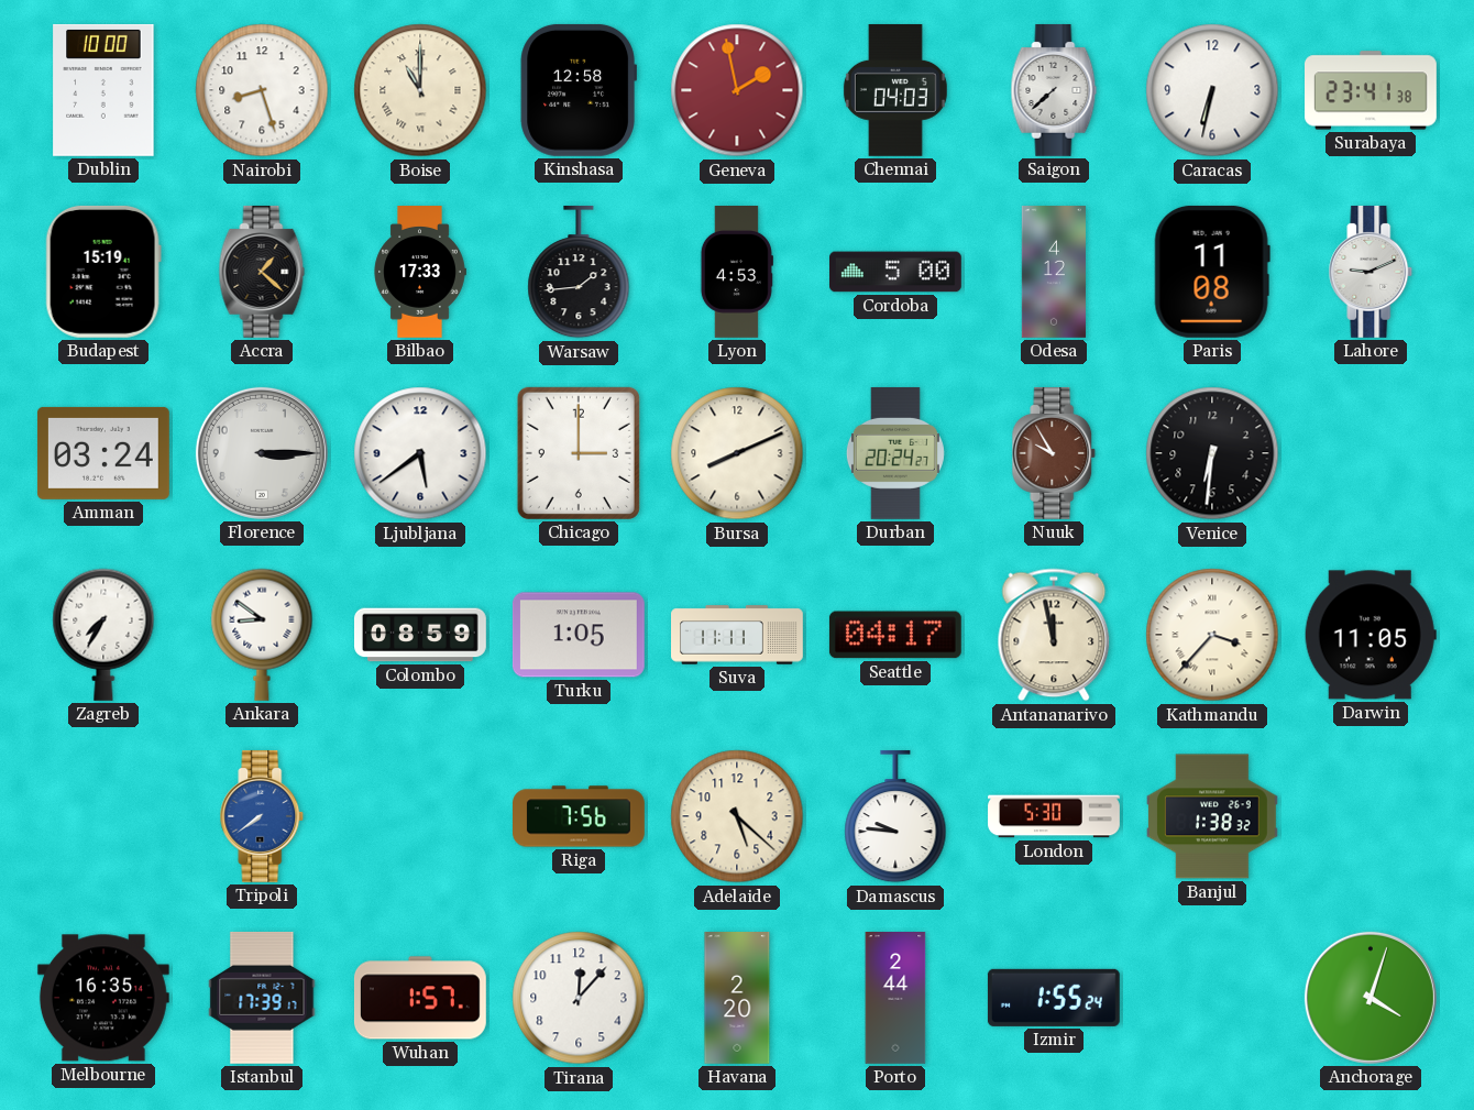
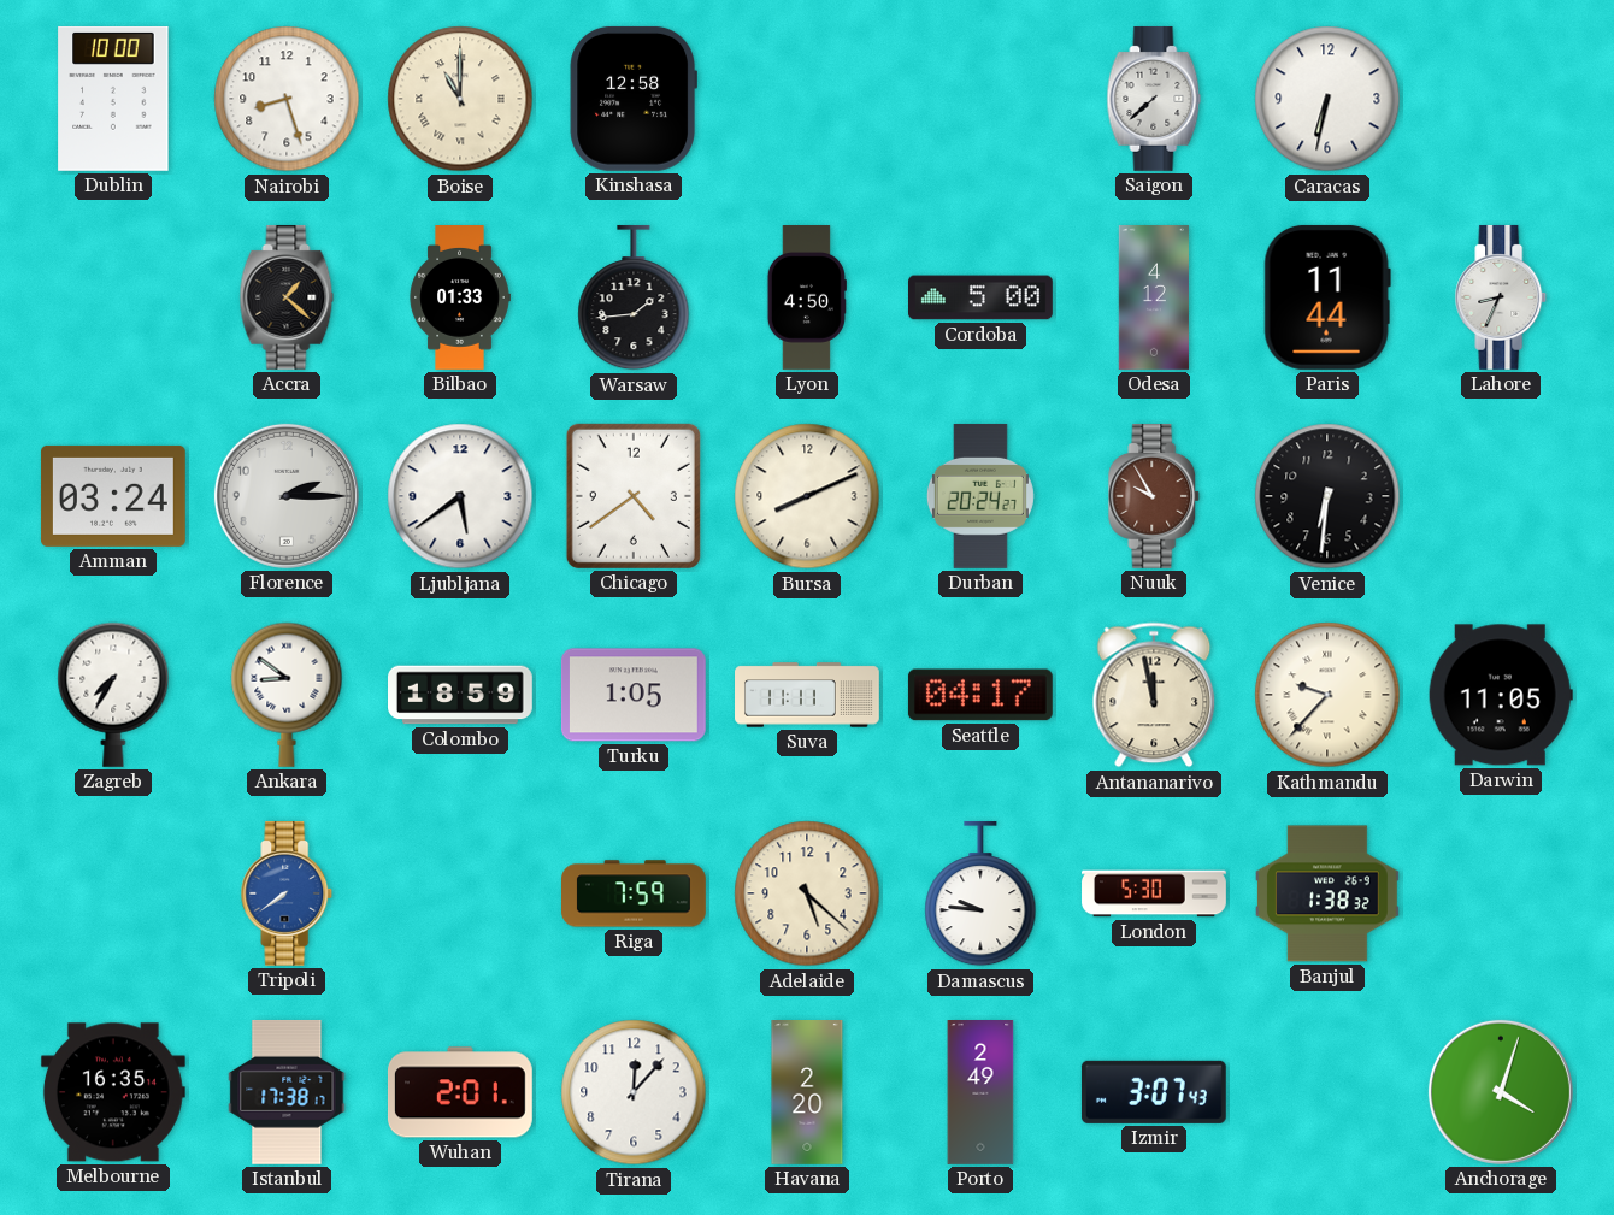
Geneva: 1:58 -> none
Chennai: 04:03 -> none
Surabaya: 23:41 -> none
Budapest: 15:19 -> none
Bilbao: 17:33 -> 01:33
Lyon: 4:53 -> 4:50
Paris: 11:08 -> 11:44
Lahore: 9:11 -> 8:34
Florence: 3:15 -> 2:15
Chicago: 3:00 -> 4:39
Colombo: 08:59 -> 18:59
Kathmandu: 3:37 -> 9:37
Riga: 7:56 -> 7:59
Istanbul: 17:39 -> 17:38
Wuhan: 1:57 -> 2:01
Porto: 2:44 -> 2:49
Izmir: 1:55 -> 3:07
